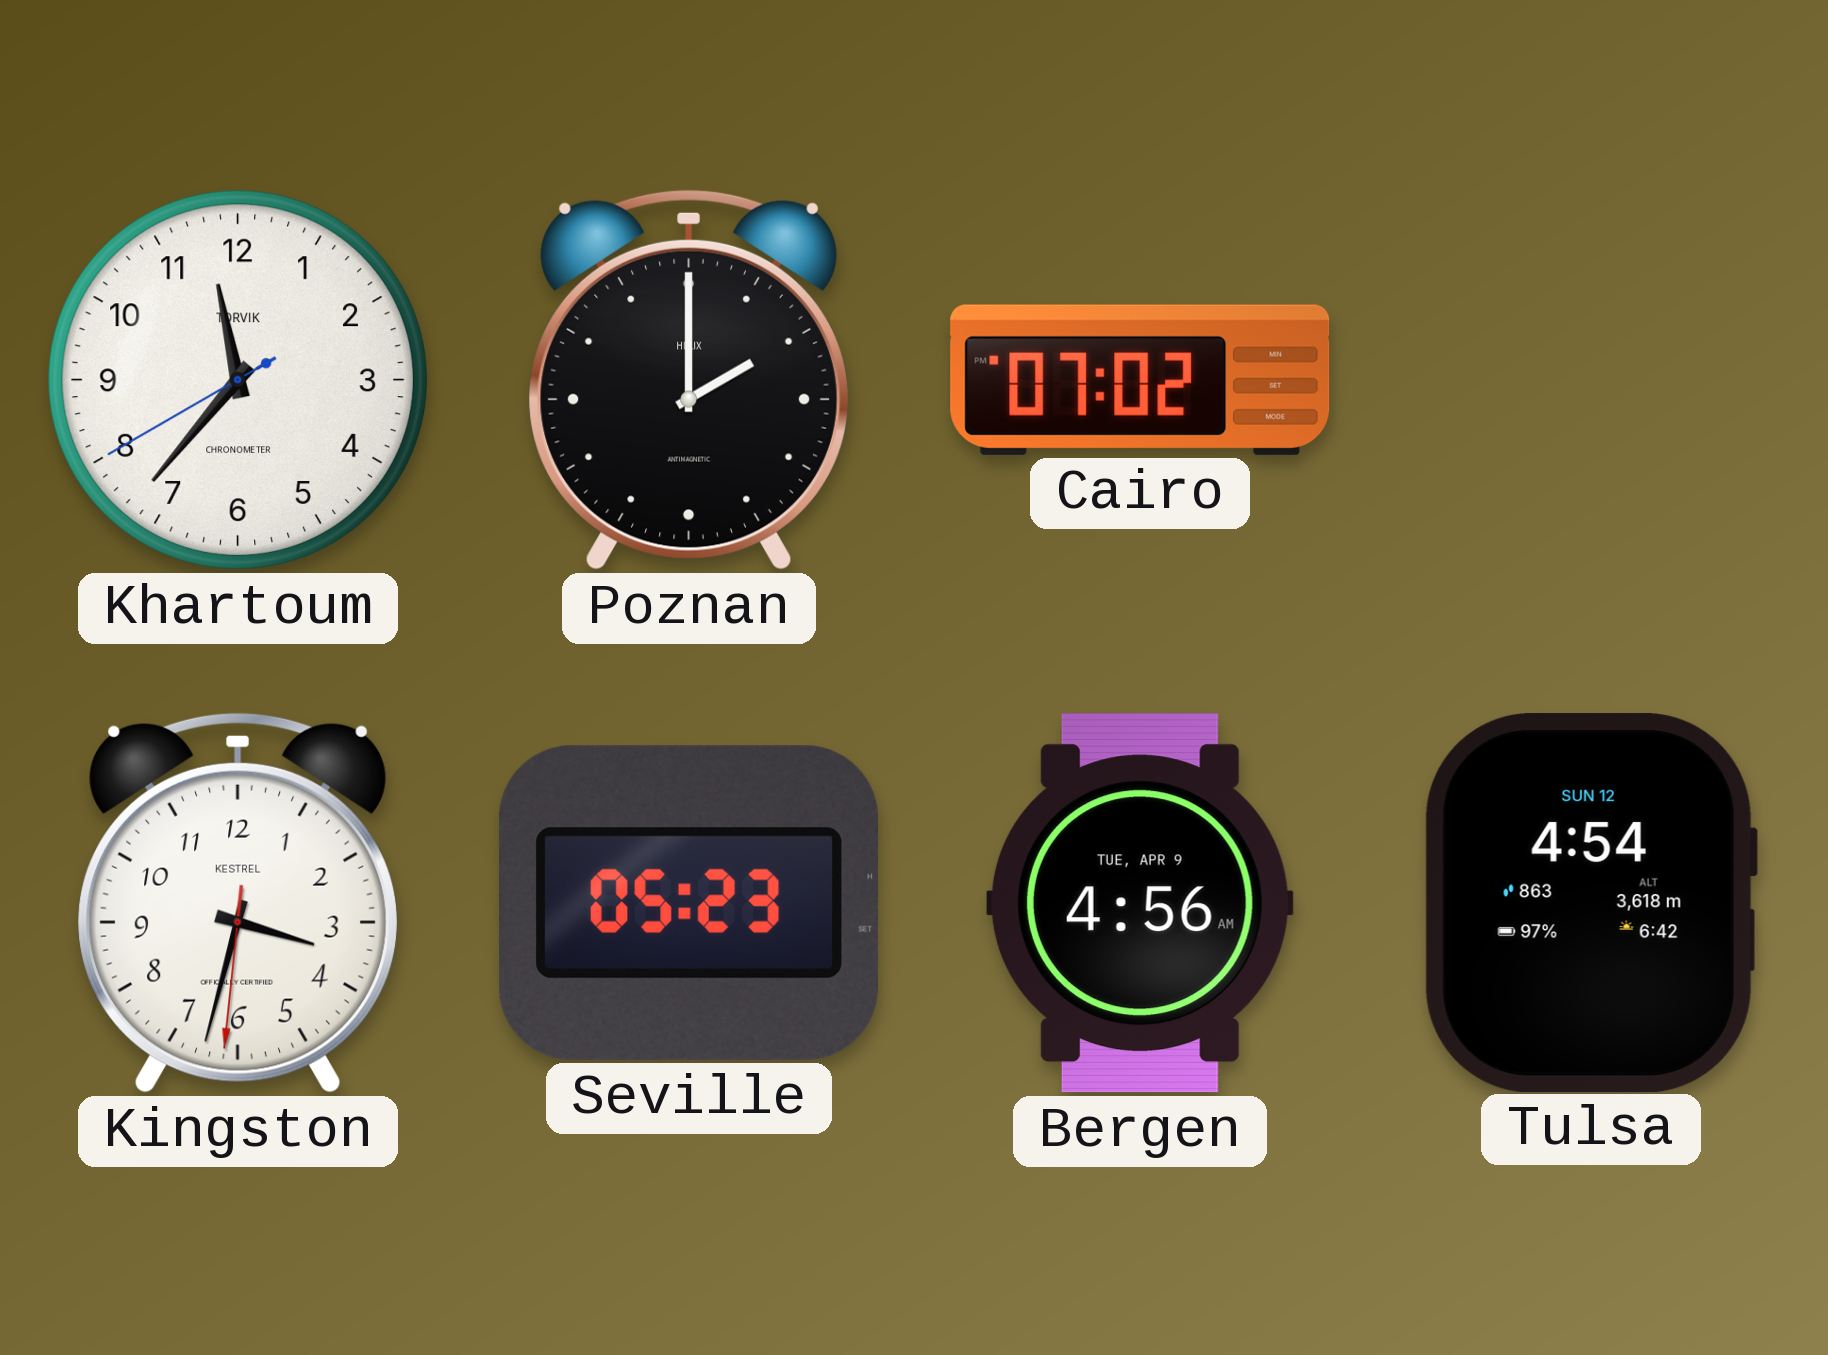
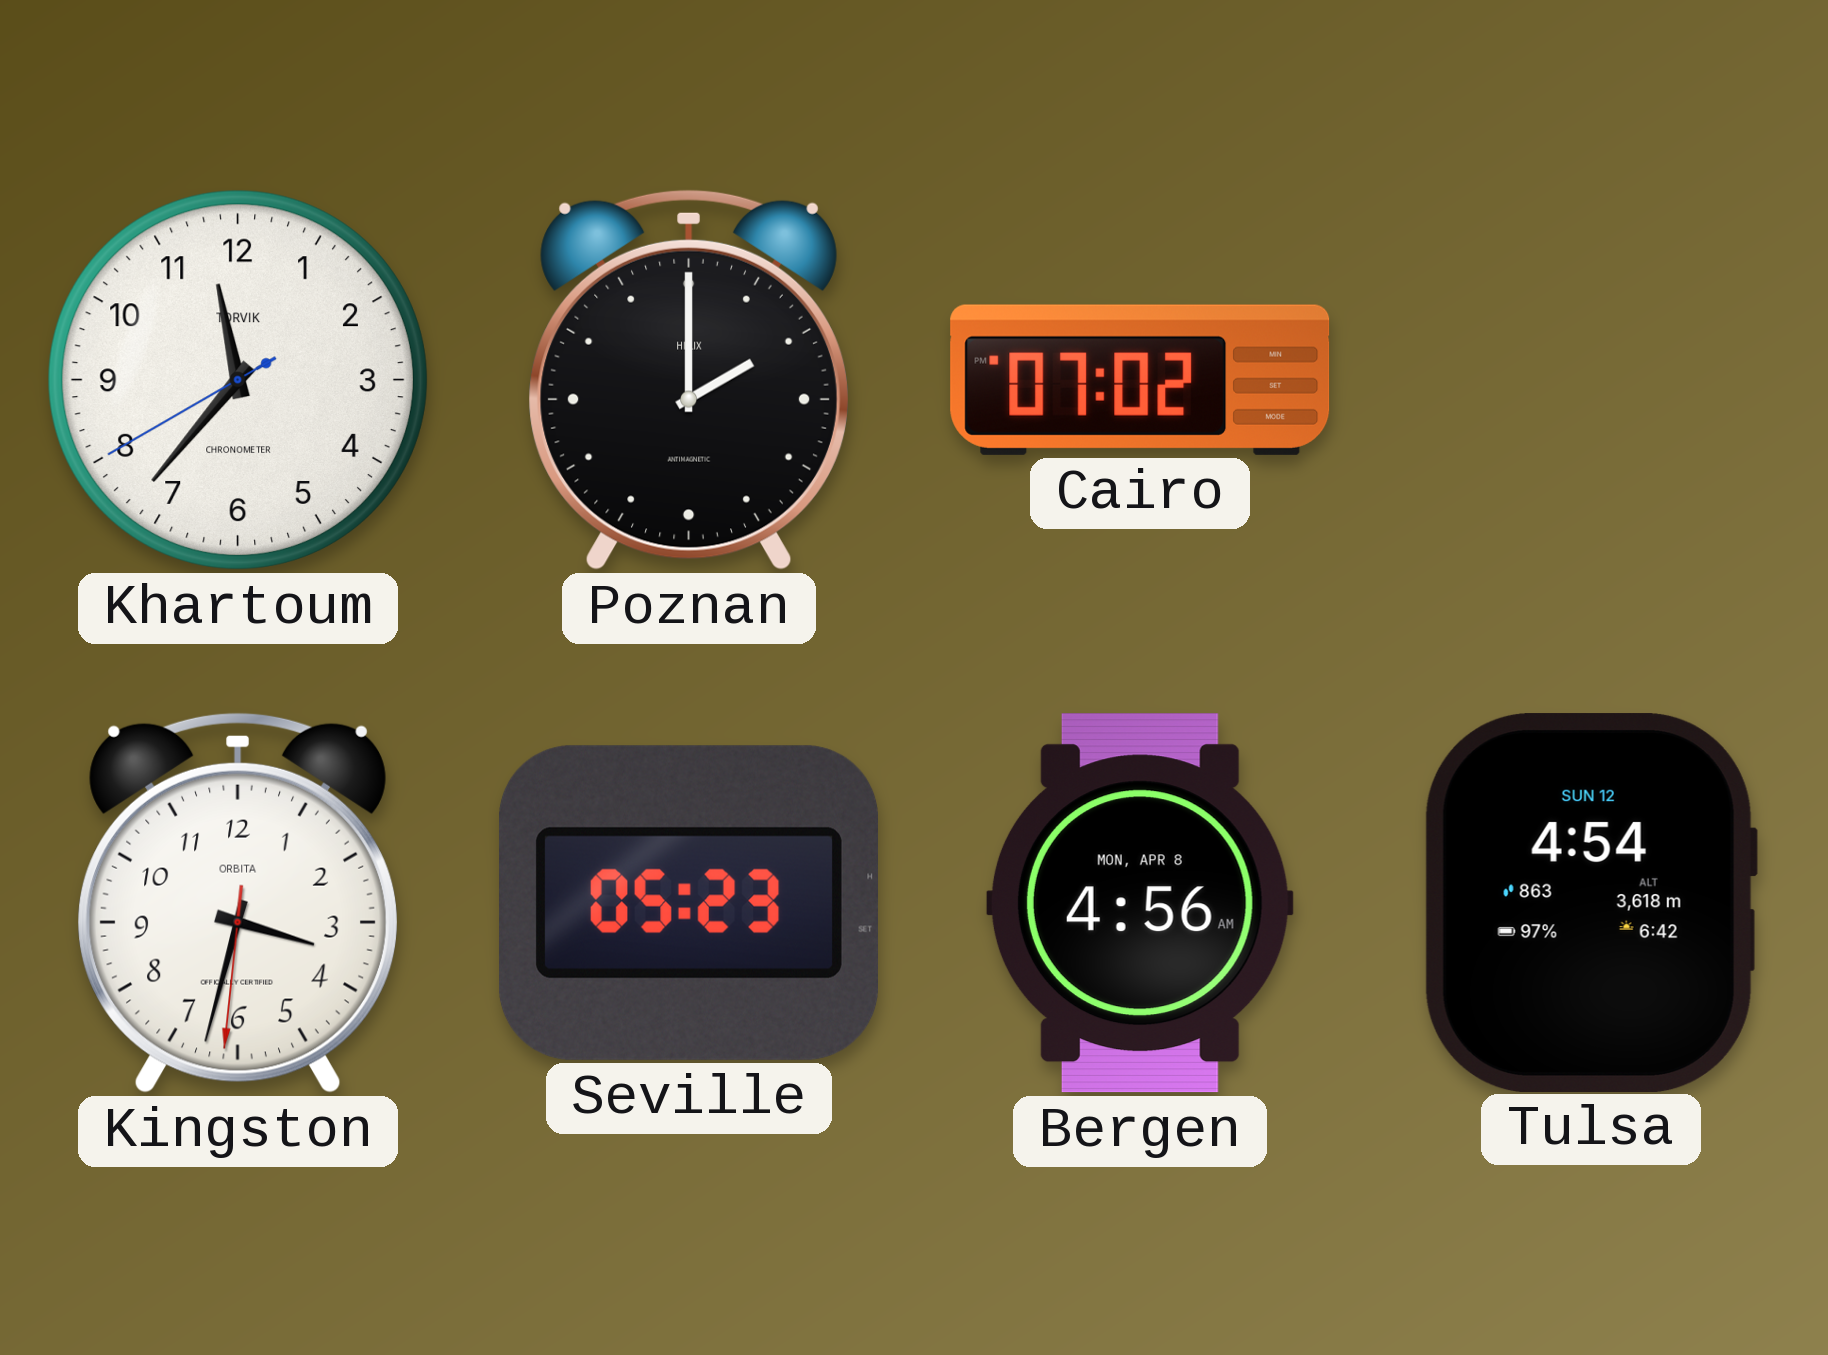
Kingston brand: KESTREL -> ORBITA
Bergen date: TUE, APR 9 -> MON, APR 8
